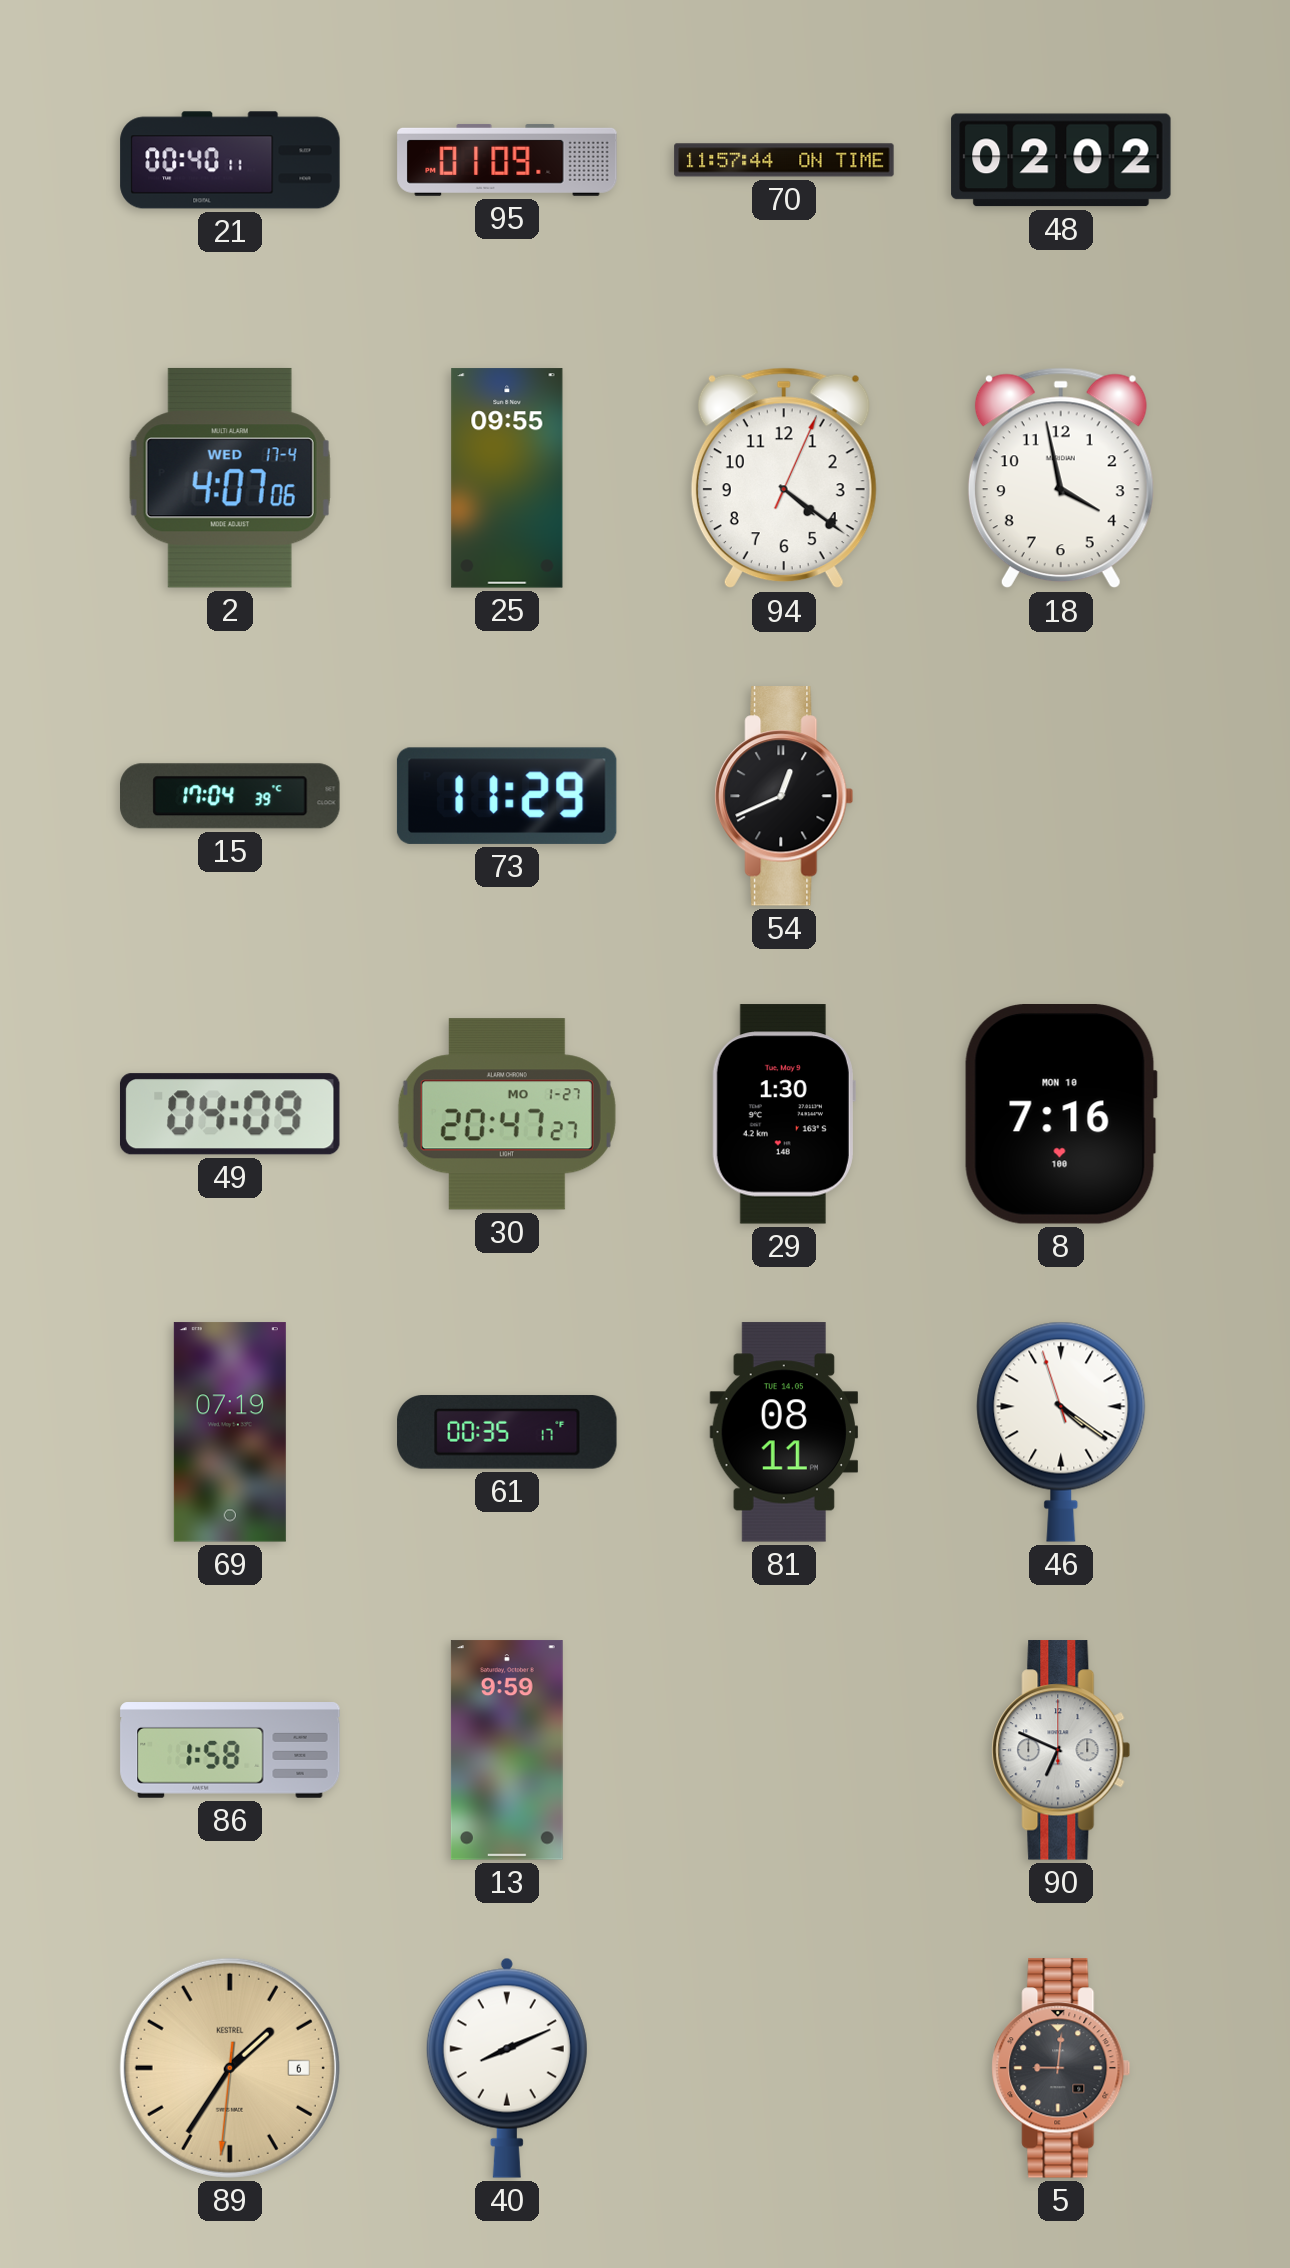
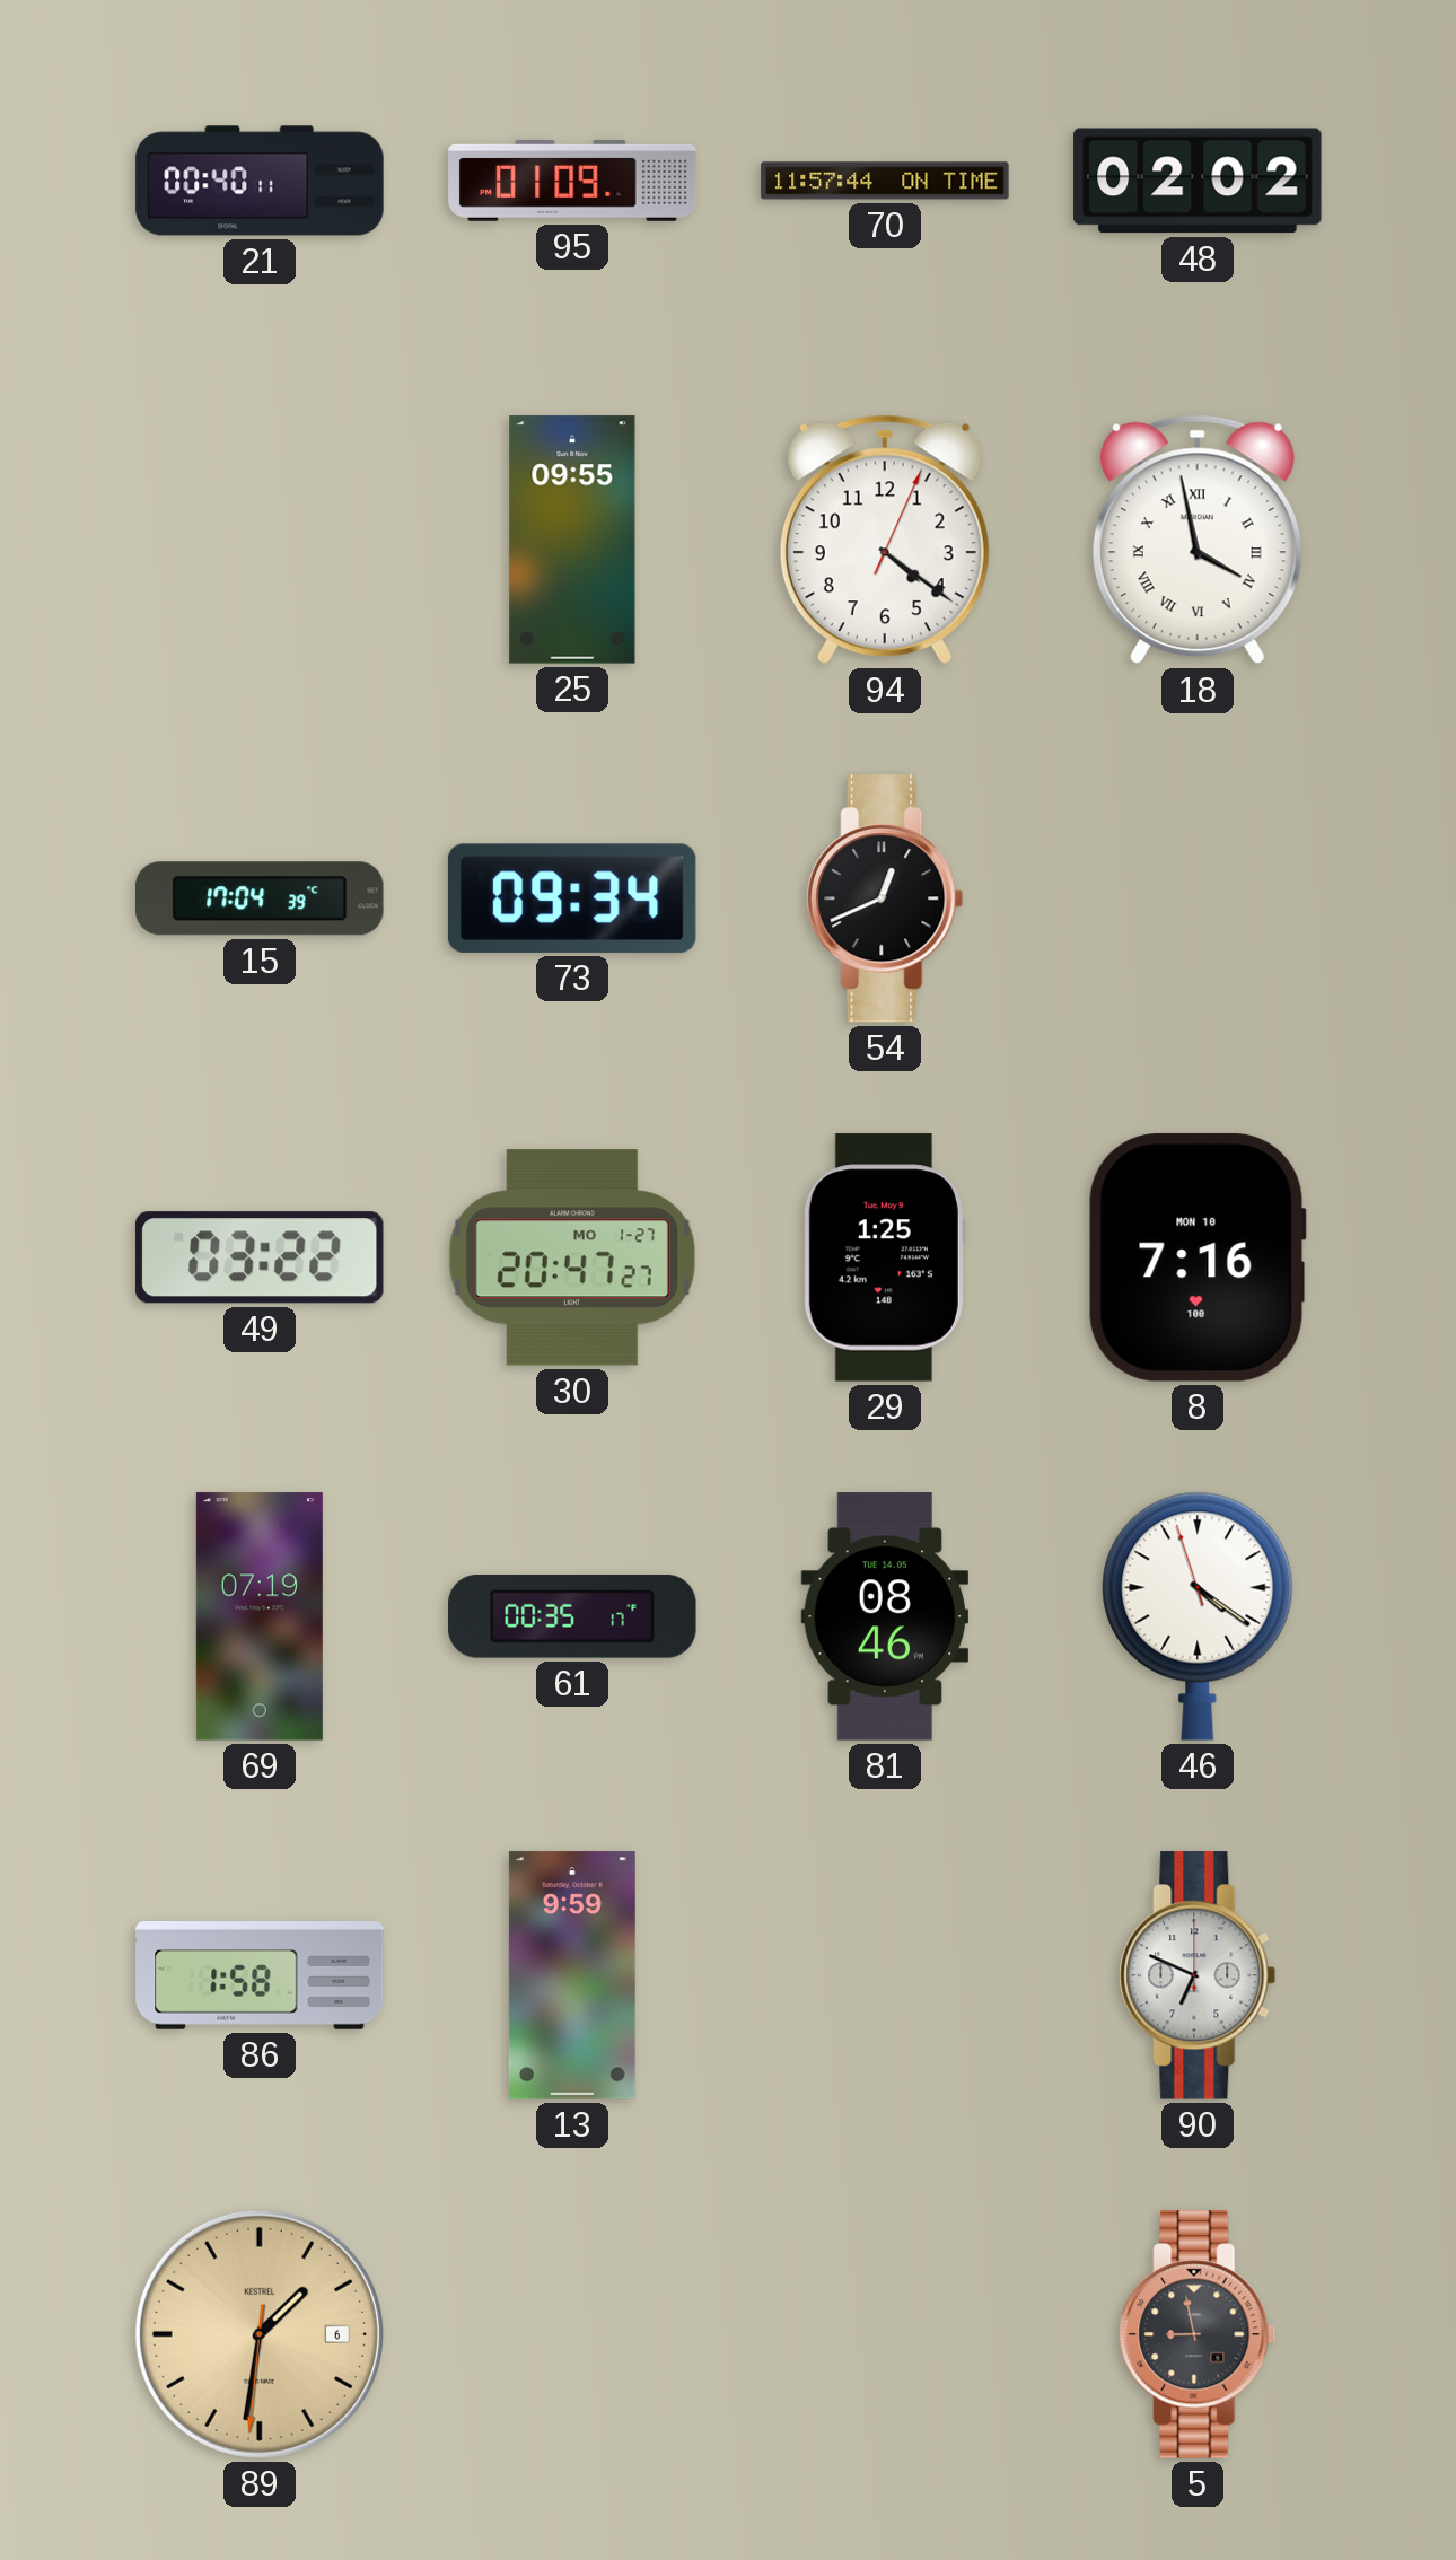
2: 4:07 -> none
18 numerals: Arabic -> Roman
73: 11:29 -> 09:34
49: 04:09 -> 03:22
29: 1:30 -> 1:25
81: 08:11 -> 08:46
89: 1:35 -> 1:31
40: 8:11 -> none
5: 9:01 -> 8:58
